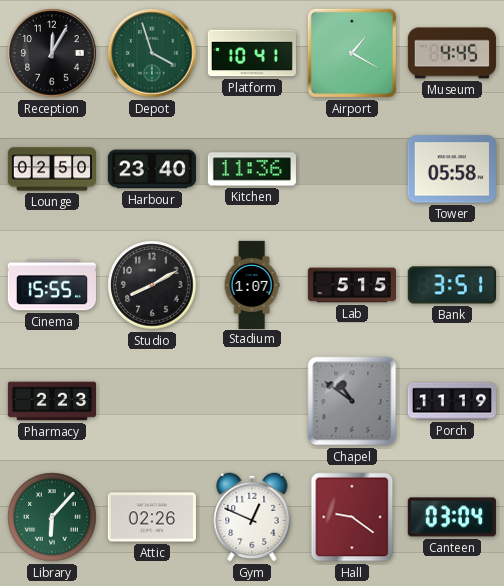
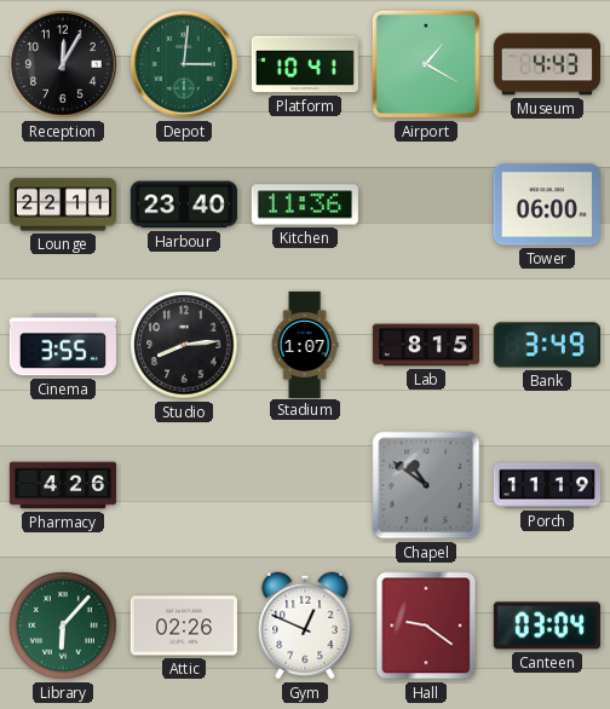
Depot: 3:57 -> 3:01
Museum: 4:45 -> 4:43
Lounge: 02:50 -> 22:11
Tower: 05:58 -> 06:00
Cinema: 15:55 -> 3:55
Studio: 8:10 -> 8:14
Lab: 5:15 -> 8:15
Bank: 3:51 -> 3:49
Pharmacy: 2:23 -> 4:26
